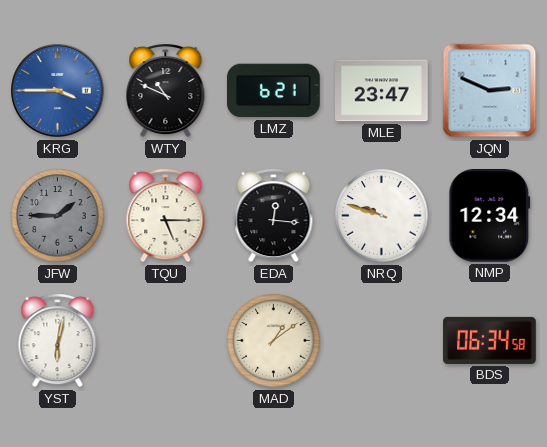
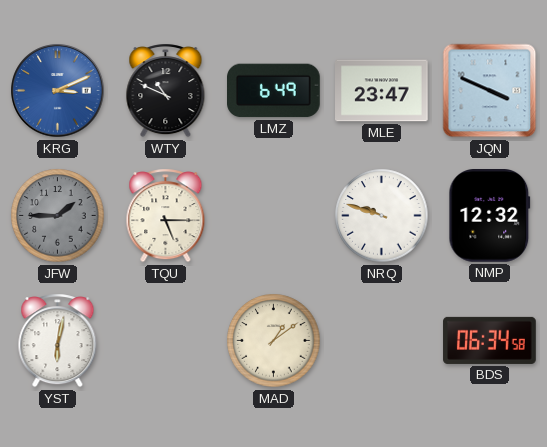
KRG: 3:45 -> 3:11
LMZ: 6:21 -> 6:49
JQN: 2:49 -> 3:49
EDA: 12:16 -> none
NMP: 12:34 -> 12:32
